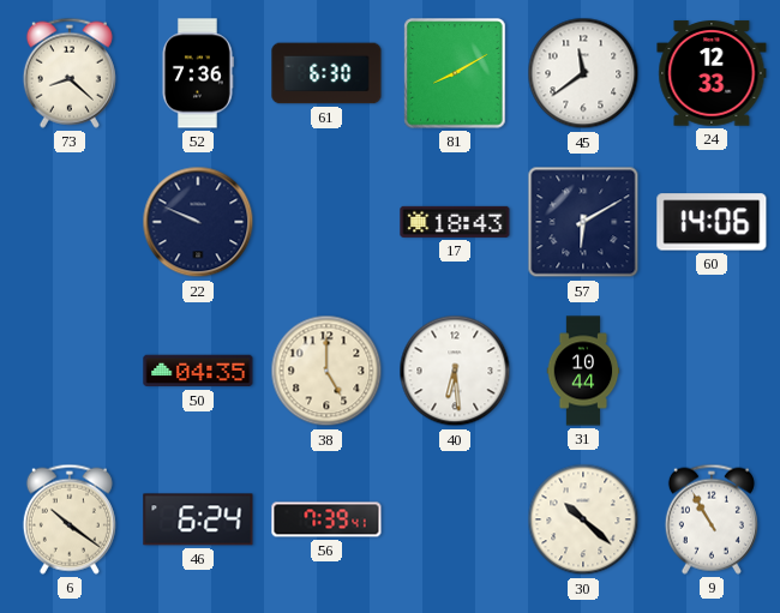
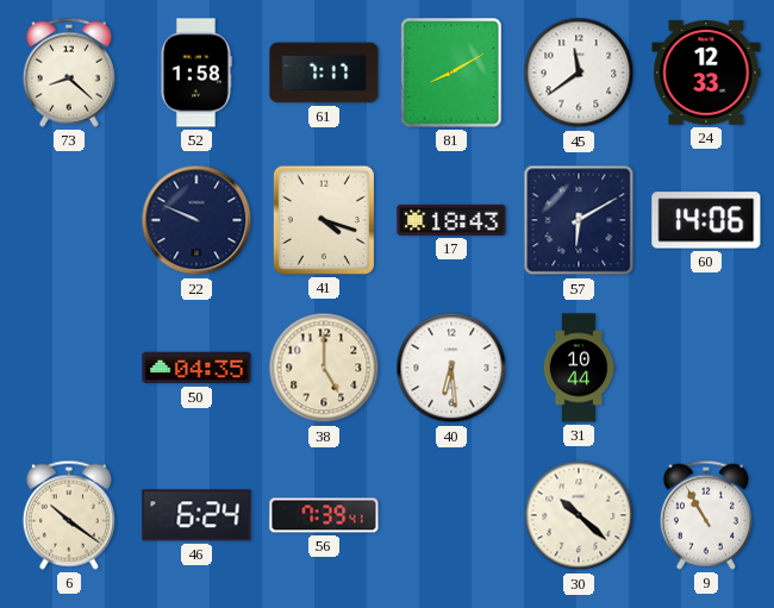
52: 7:36 -> 1:58
61: 6:30 -> 7:17
41: none -> 4:18
